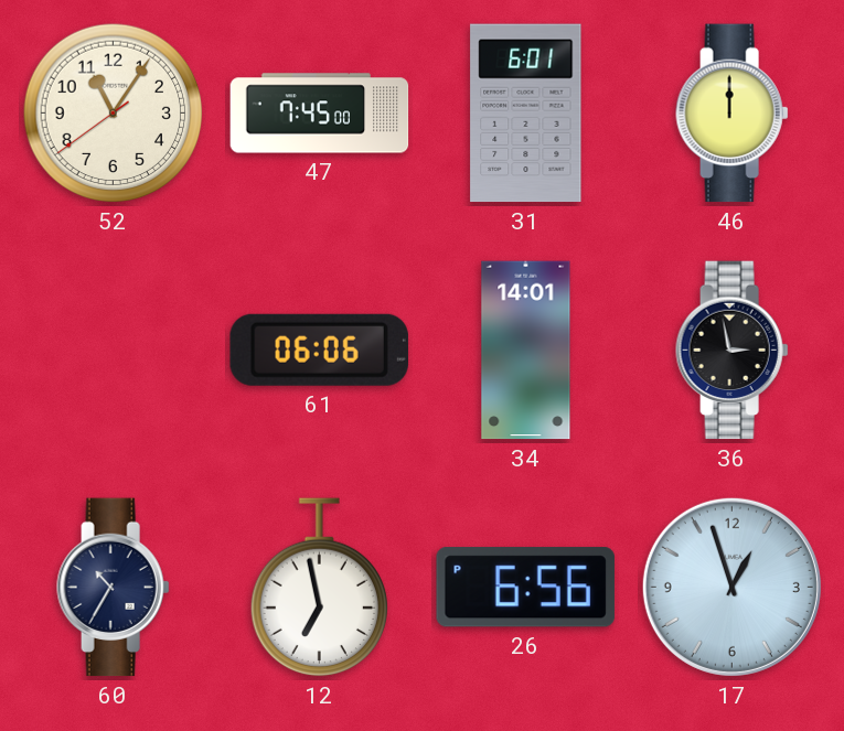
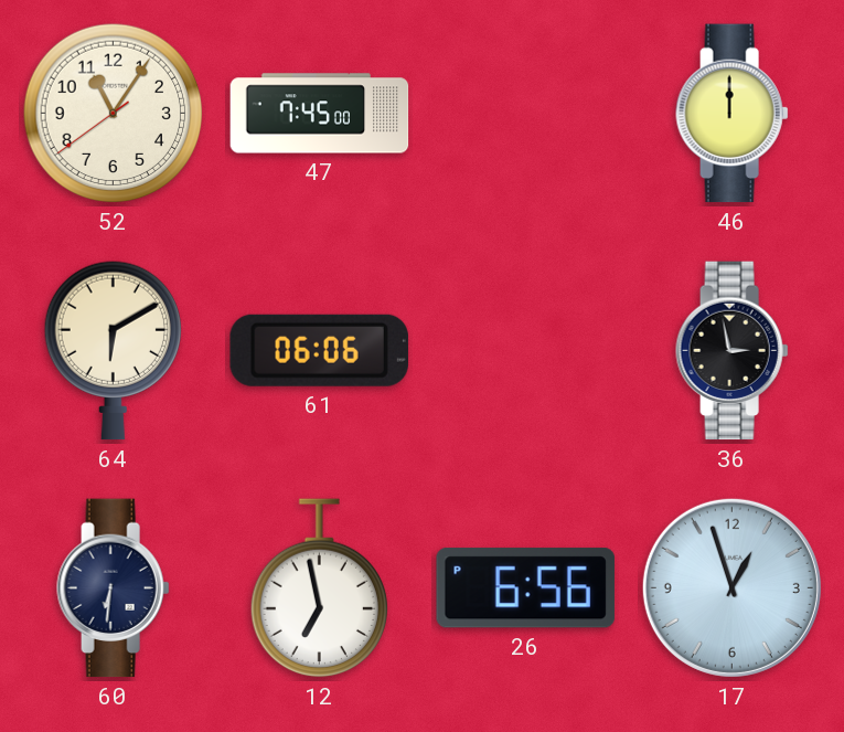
31: 6:01 -> none
64: none -> 6:10
34: 14:01 -> none
60: 10:35 -> 6:31
